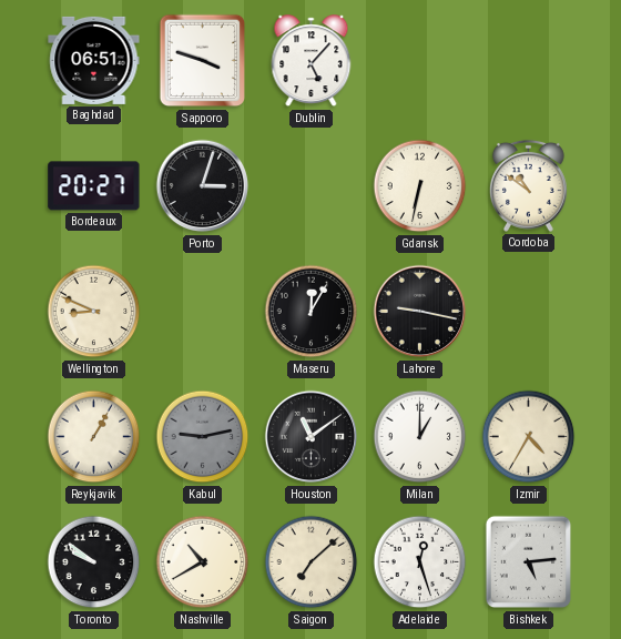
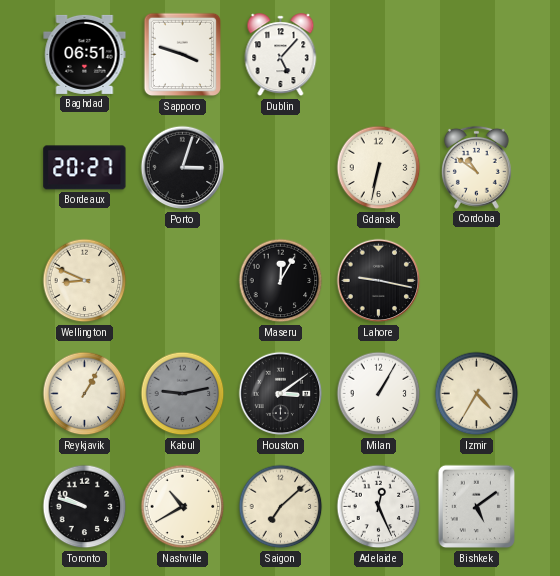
Houston: 11:09 -> 3:09
Milan: 1:00 -> 1:05
Toronto: 9:51 -> 9:48
Adelaide: 12:27 -> 12:26
Bishkek: 5:14 -> 5:09
